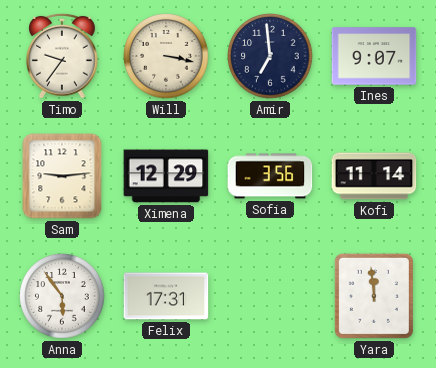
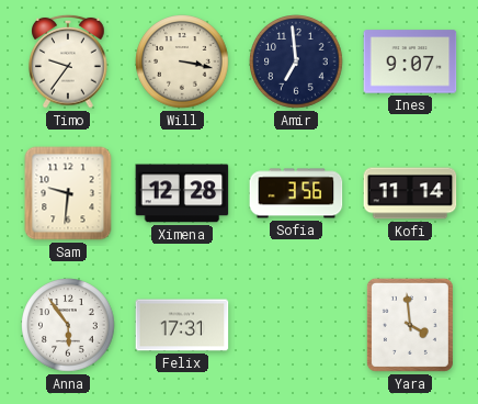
Sam: 9:14 -> 9:31
Ximena: 12:29 -> 12:28
Yara: 11:59 -> 3:59
